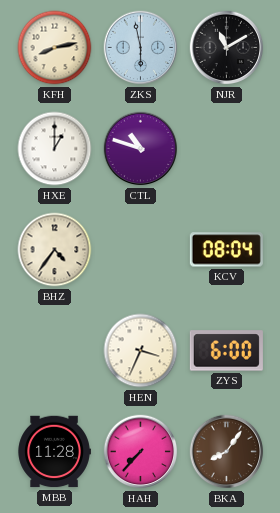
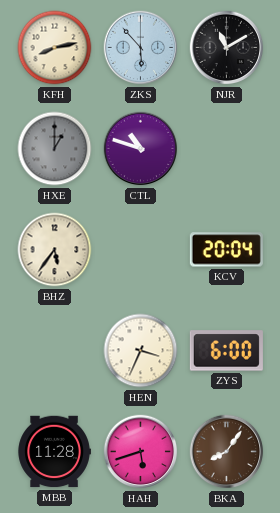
ZKS: 5:58 -> 5:53
HXE dial: white -> grey
BHZ: 4:36 -> 5:36
KCV: 08:04 -> 20:04
HAH: 7:37 -> 5:42
